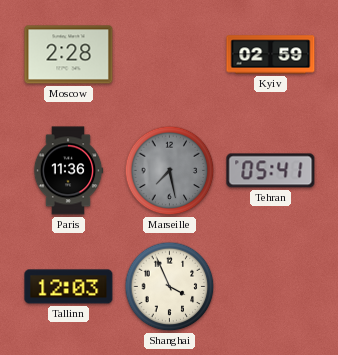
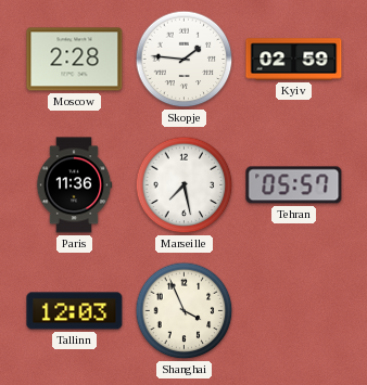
Skopje: none -> 1:46
Marseille dial: grey -> white
Tehran: 05:41 -> 05:57
